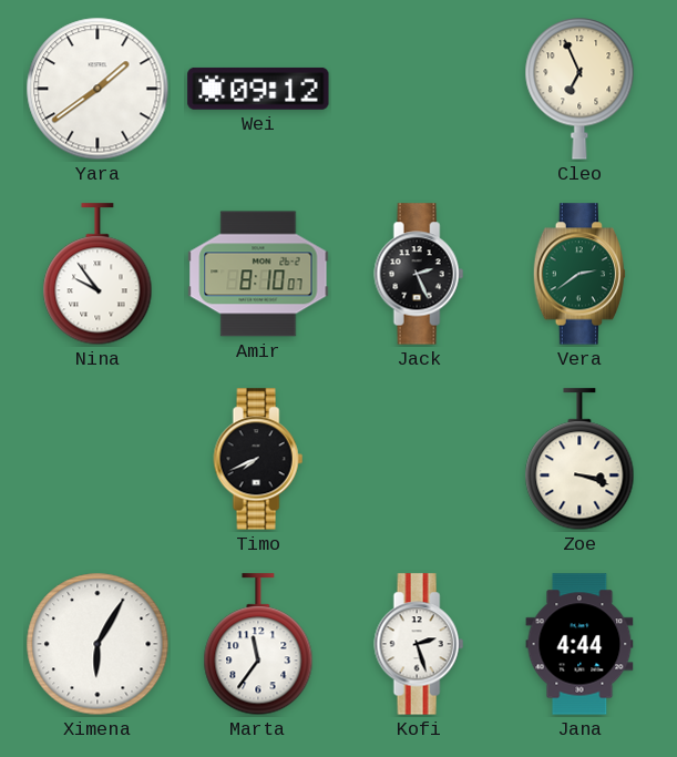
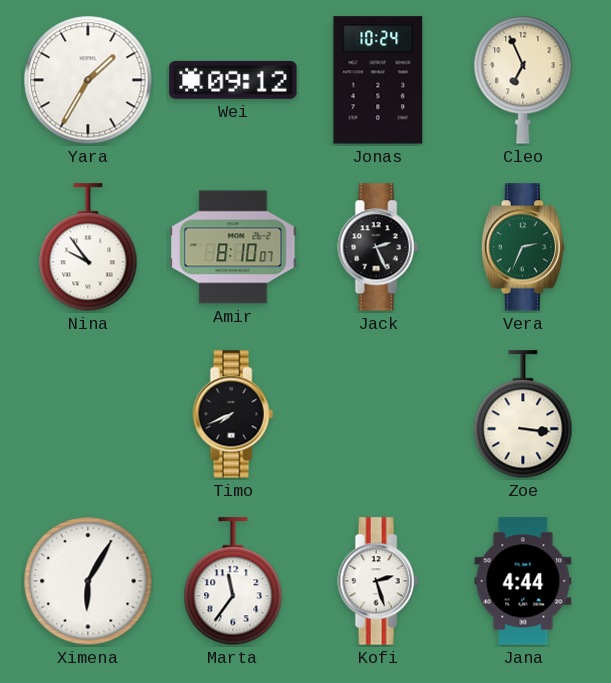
Yara: 1:39 -> 1:35
Jonas: none -> 10:24
Vera: 2:39 -> 2:34
Zoe: 3:18 -> 3:16
